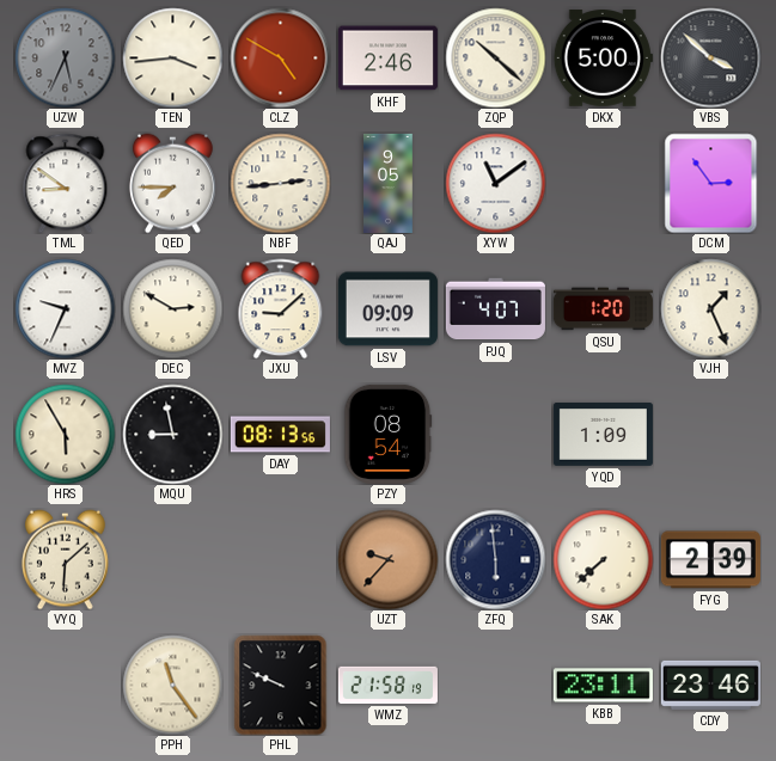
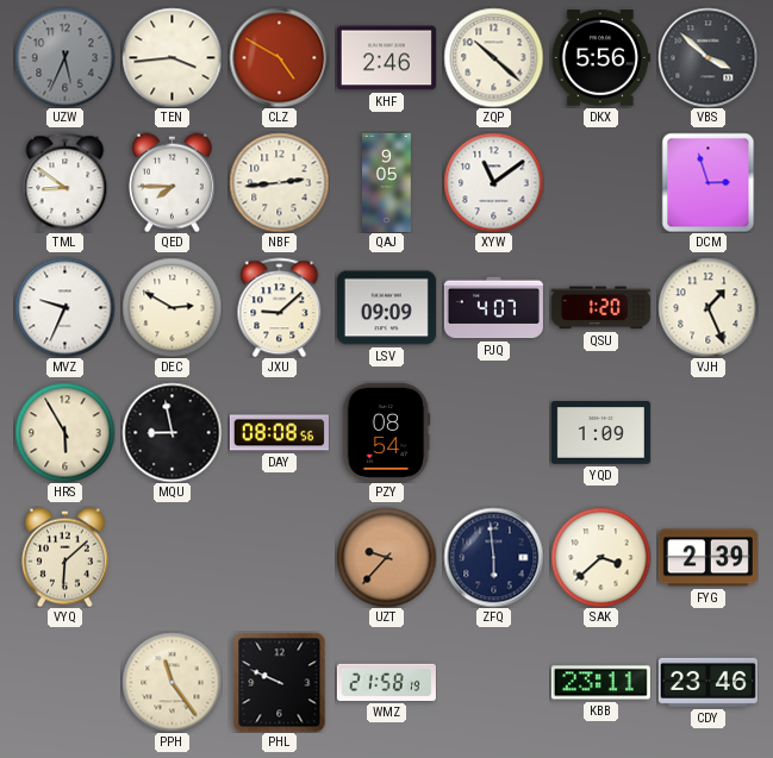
DKX: 5:00 -> 5:56
DCM: 2:54 -> 2:57
DAY: 08:13 -> 08:08
SAK: 7:38 -> 3:38
